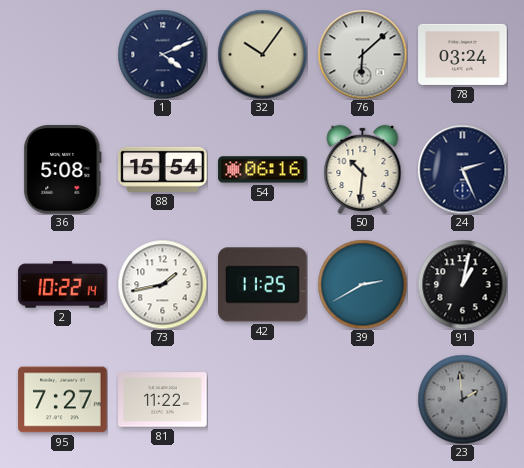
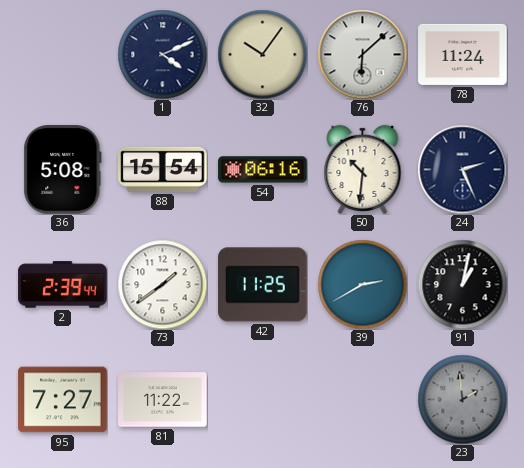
78: 03:24 -> 11:24
2: 10:22 -> 2:39
73: 1:43 -> 1:39
